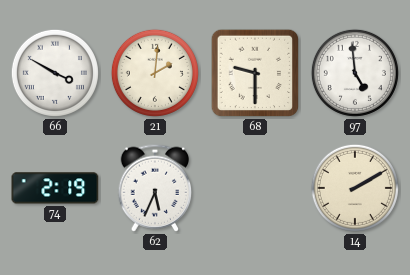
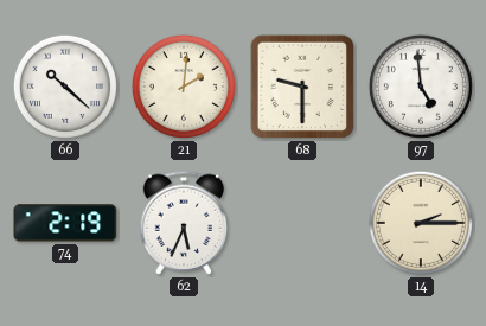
66: 3:50 -> 10:22
14: 2:10 -> 2:15
